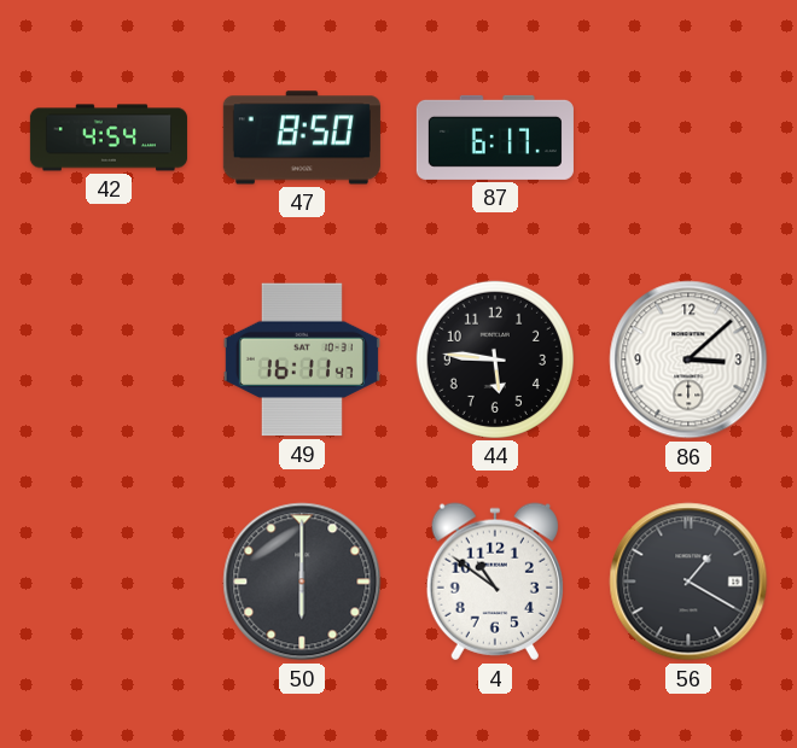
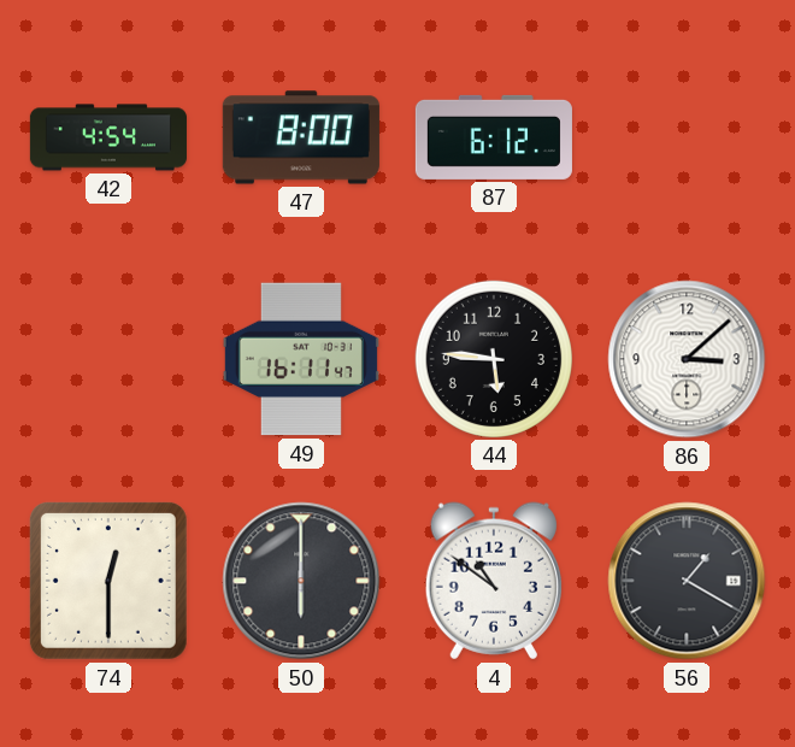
47: 8:50 -> 8:00
87: 6:17 -> 6:12
74: none -> 12:30
